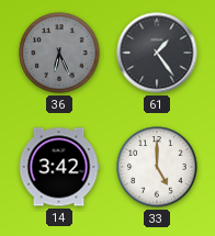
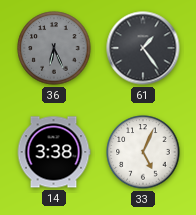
14: 3:42 -> 3:38
33: 5:00 -> 5:04
